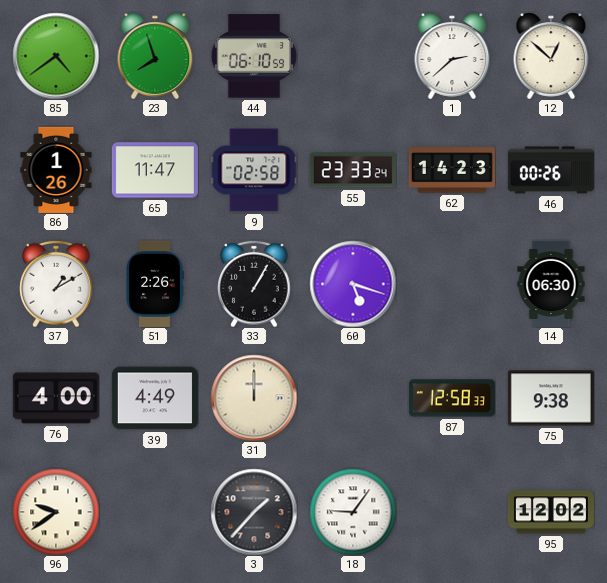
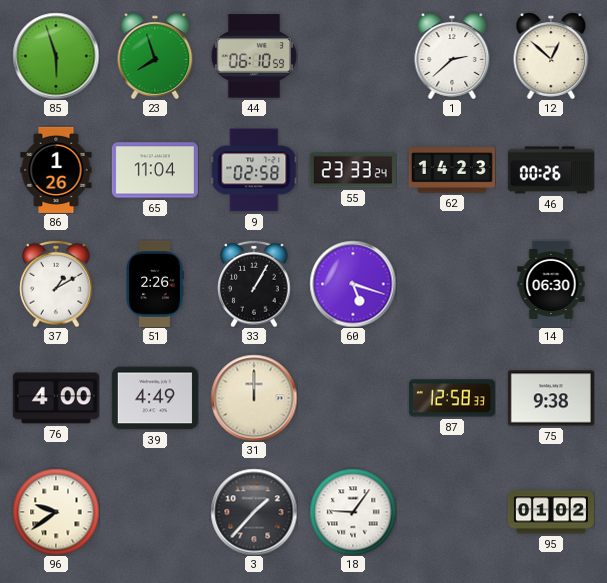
85: 4:39 -> 5:57
65: 11:47 -> 11:04
95: 12:02 -> 01:02
